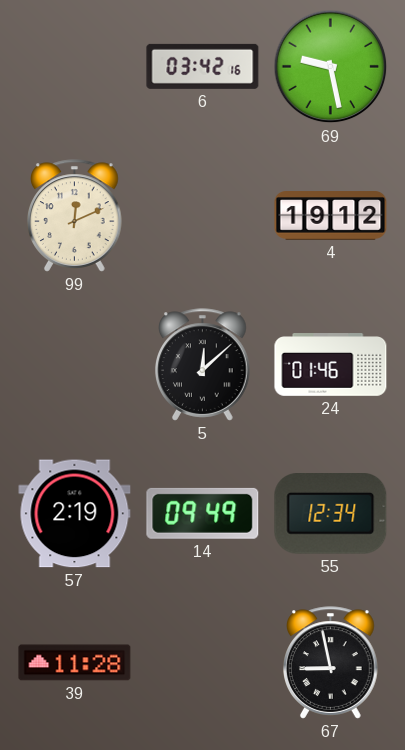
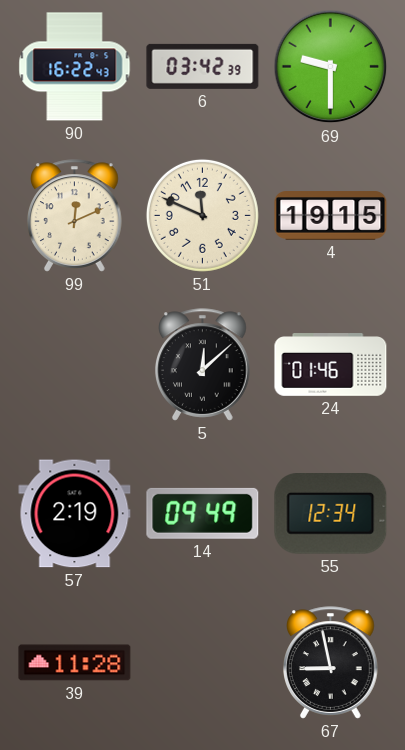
90: none -> 16:22
6: 03:42:16 -> 03:42:39
69: 9:28 -> 9:30
51: none -> 11:49
4: 19:12 -> 19:15
